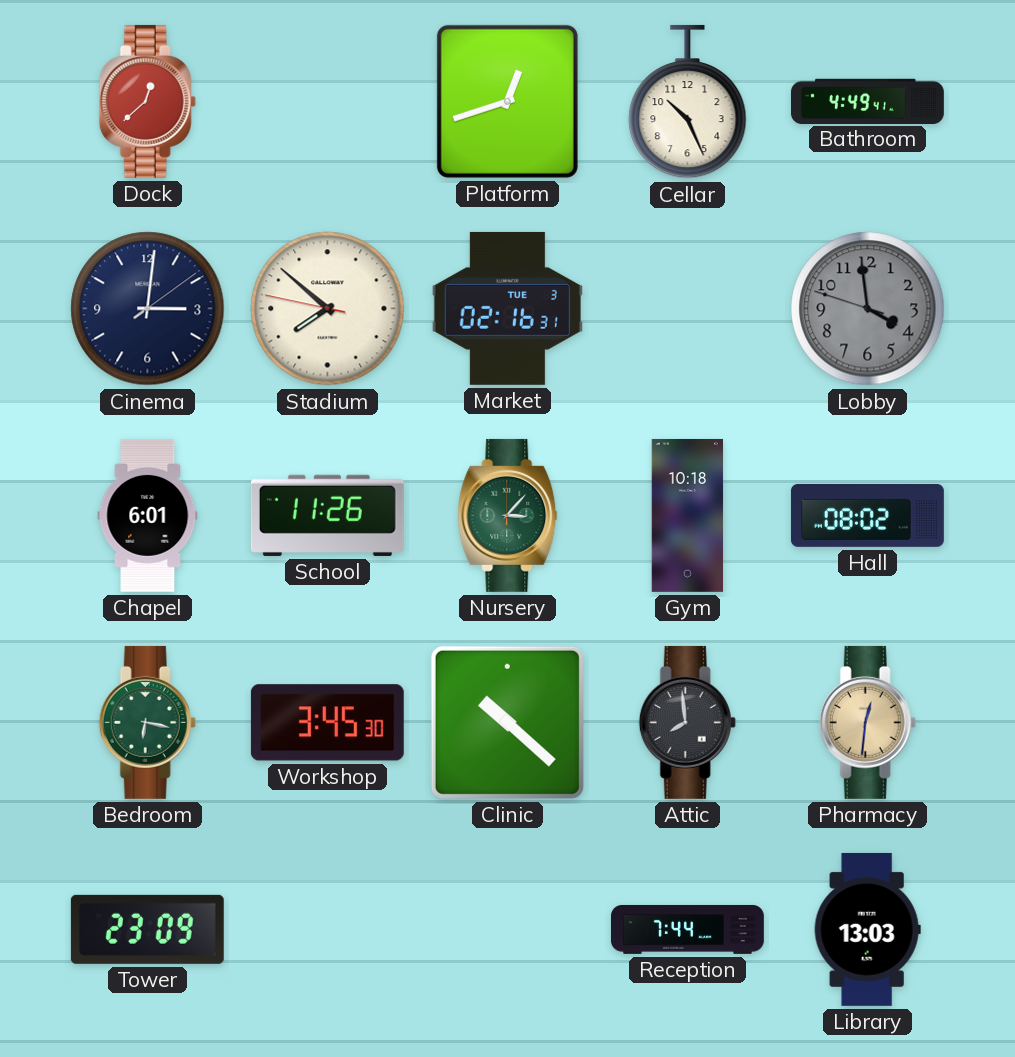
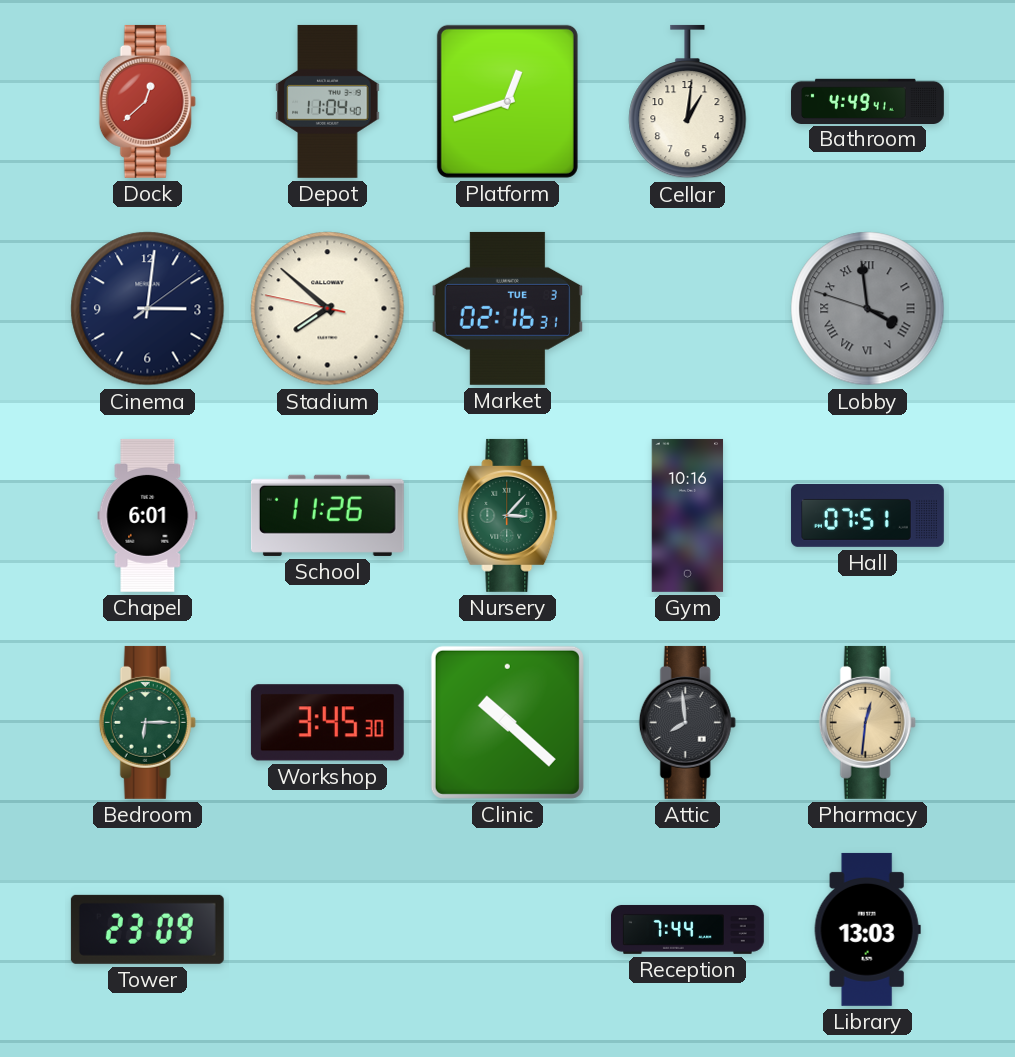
Depot: none -> 11:04
Cellar: 10:26 -> 1:01
Lobby numerals: Arabic -> Roman
Gym: 10:18 -> 10:16
Hall: 08:02 -> 07:51
Bedroom: 6:17 -> 6:15
